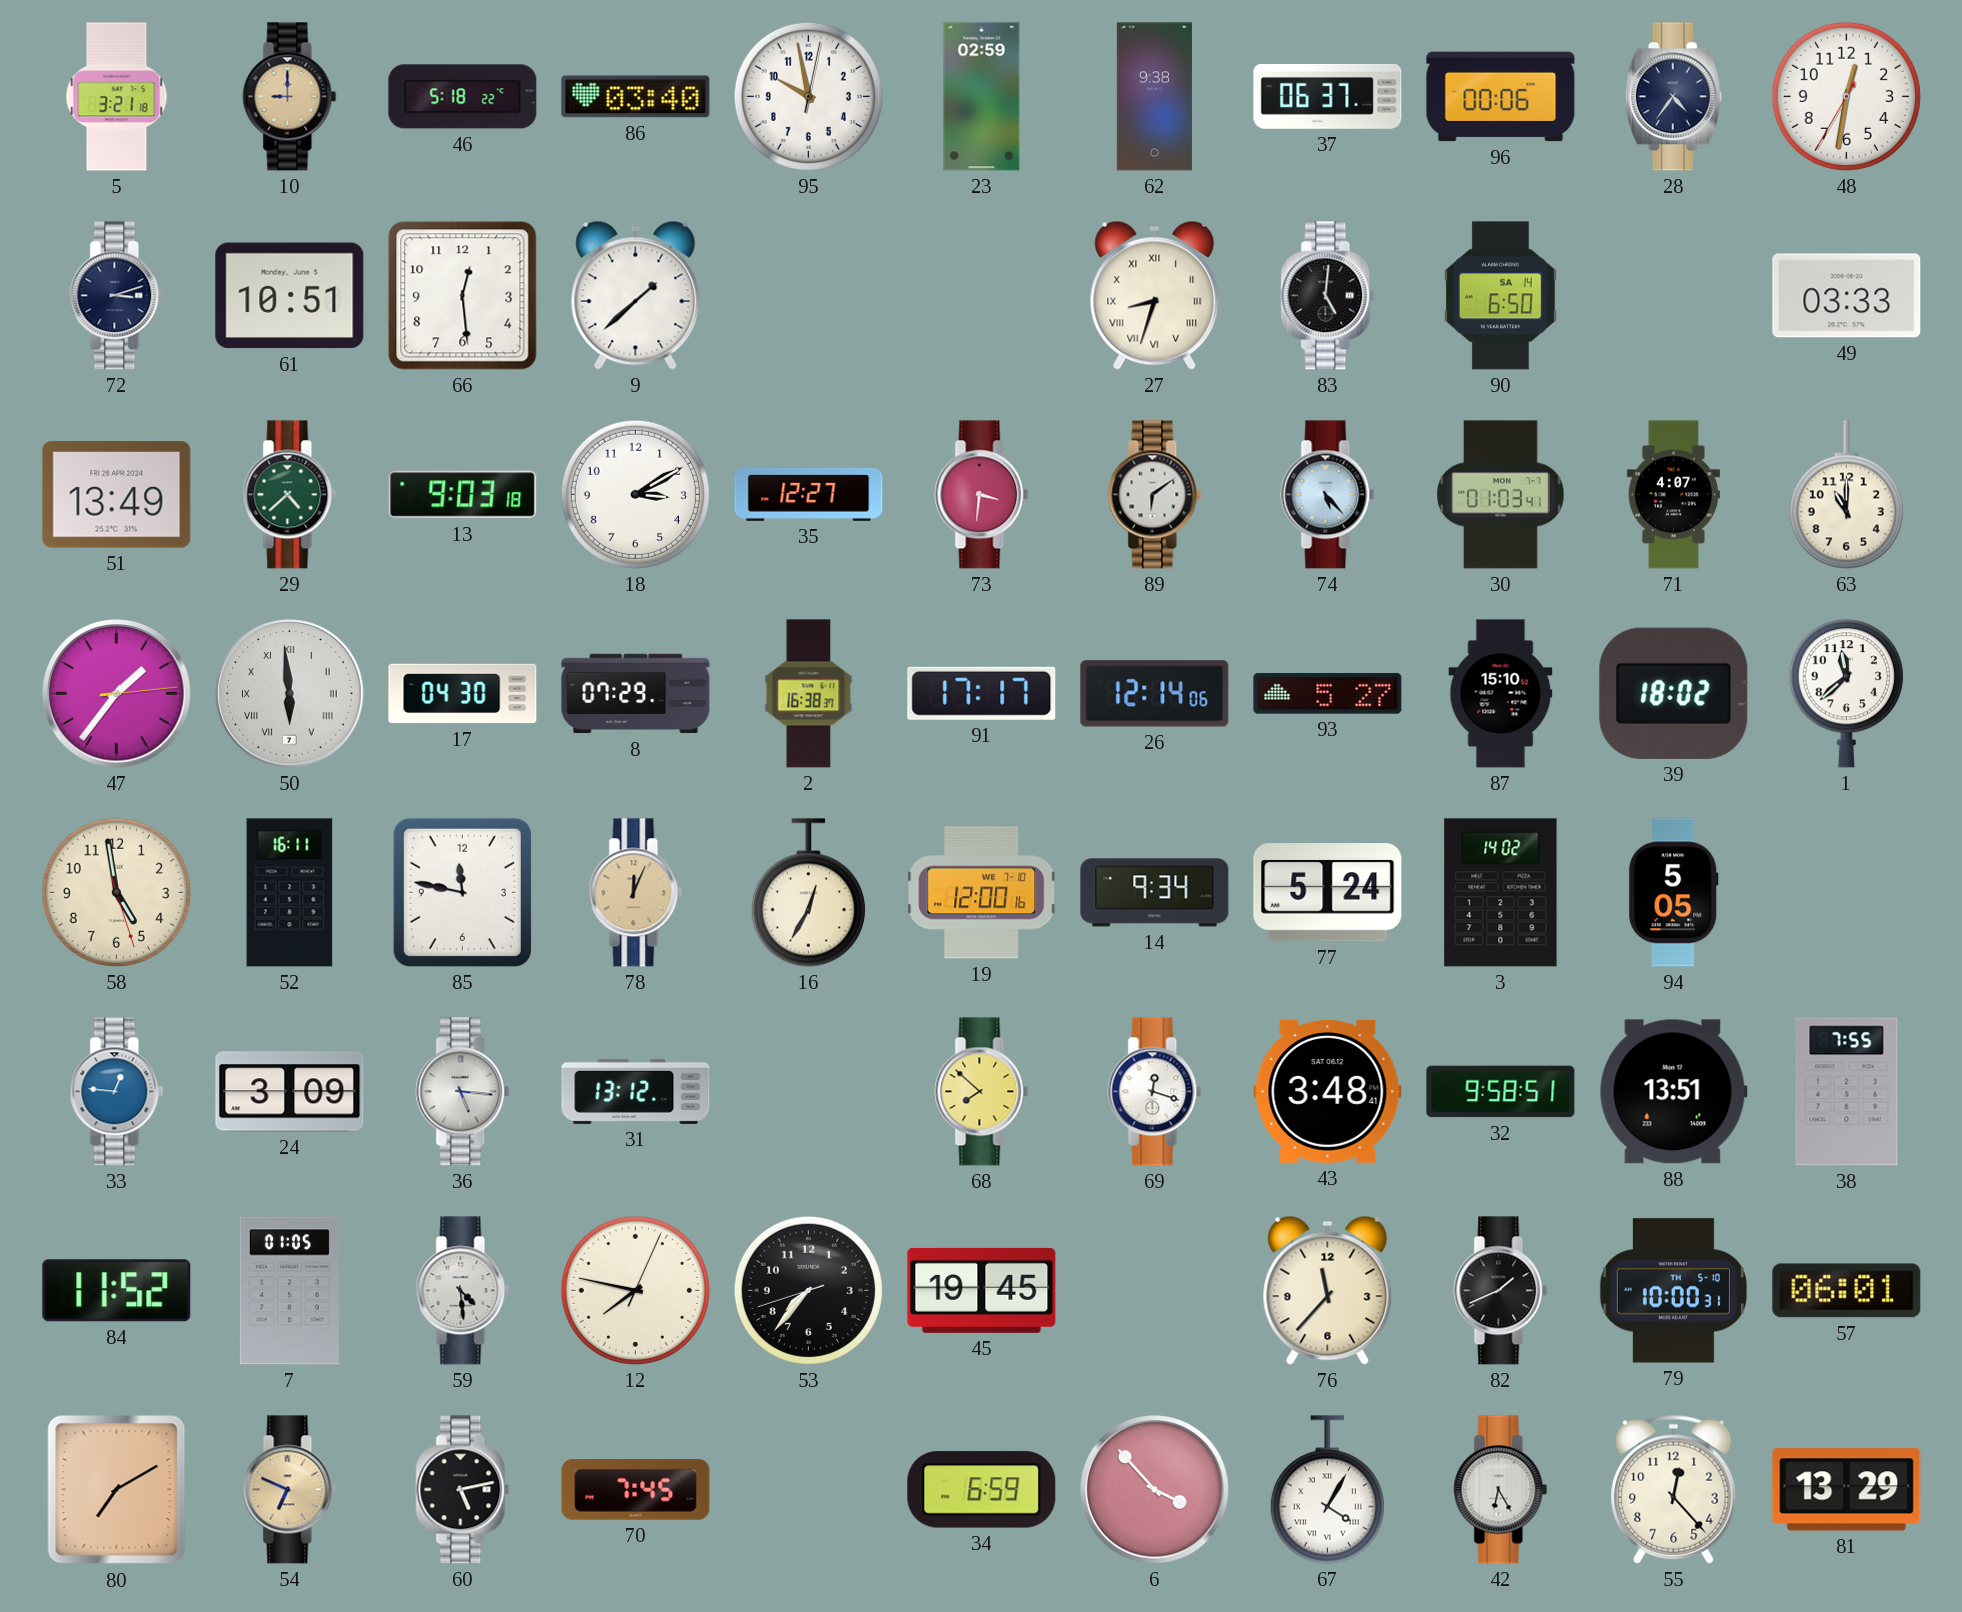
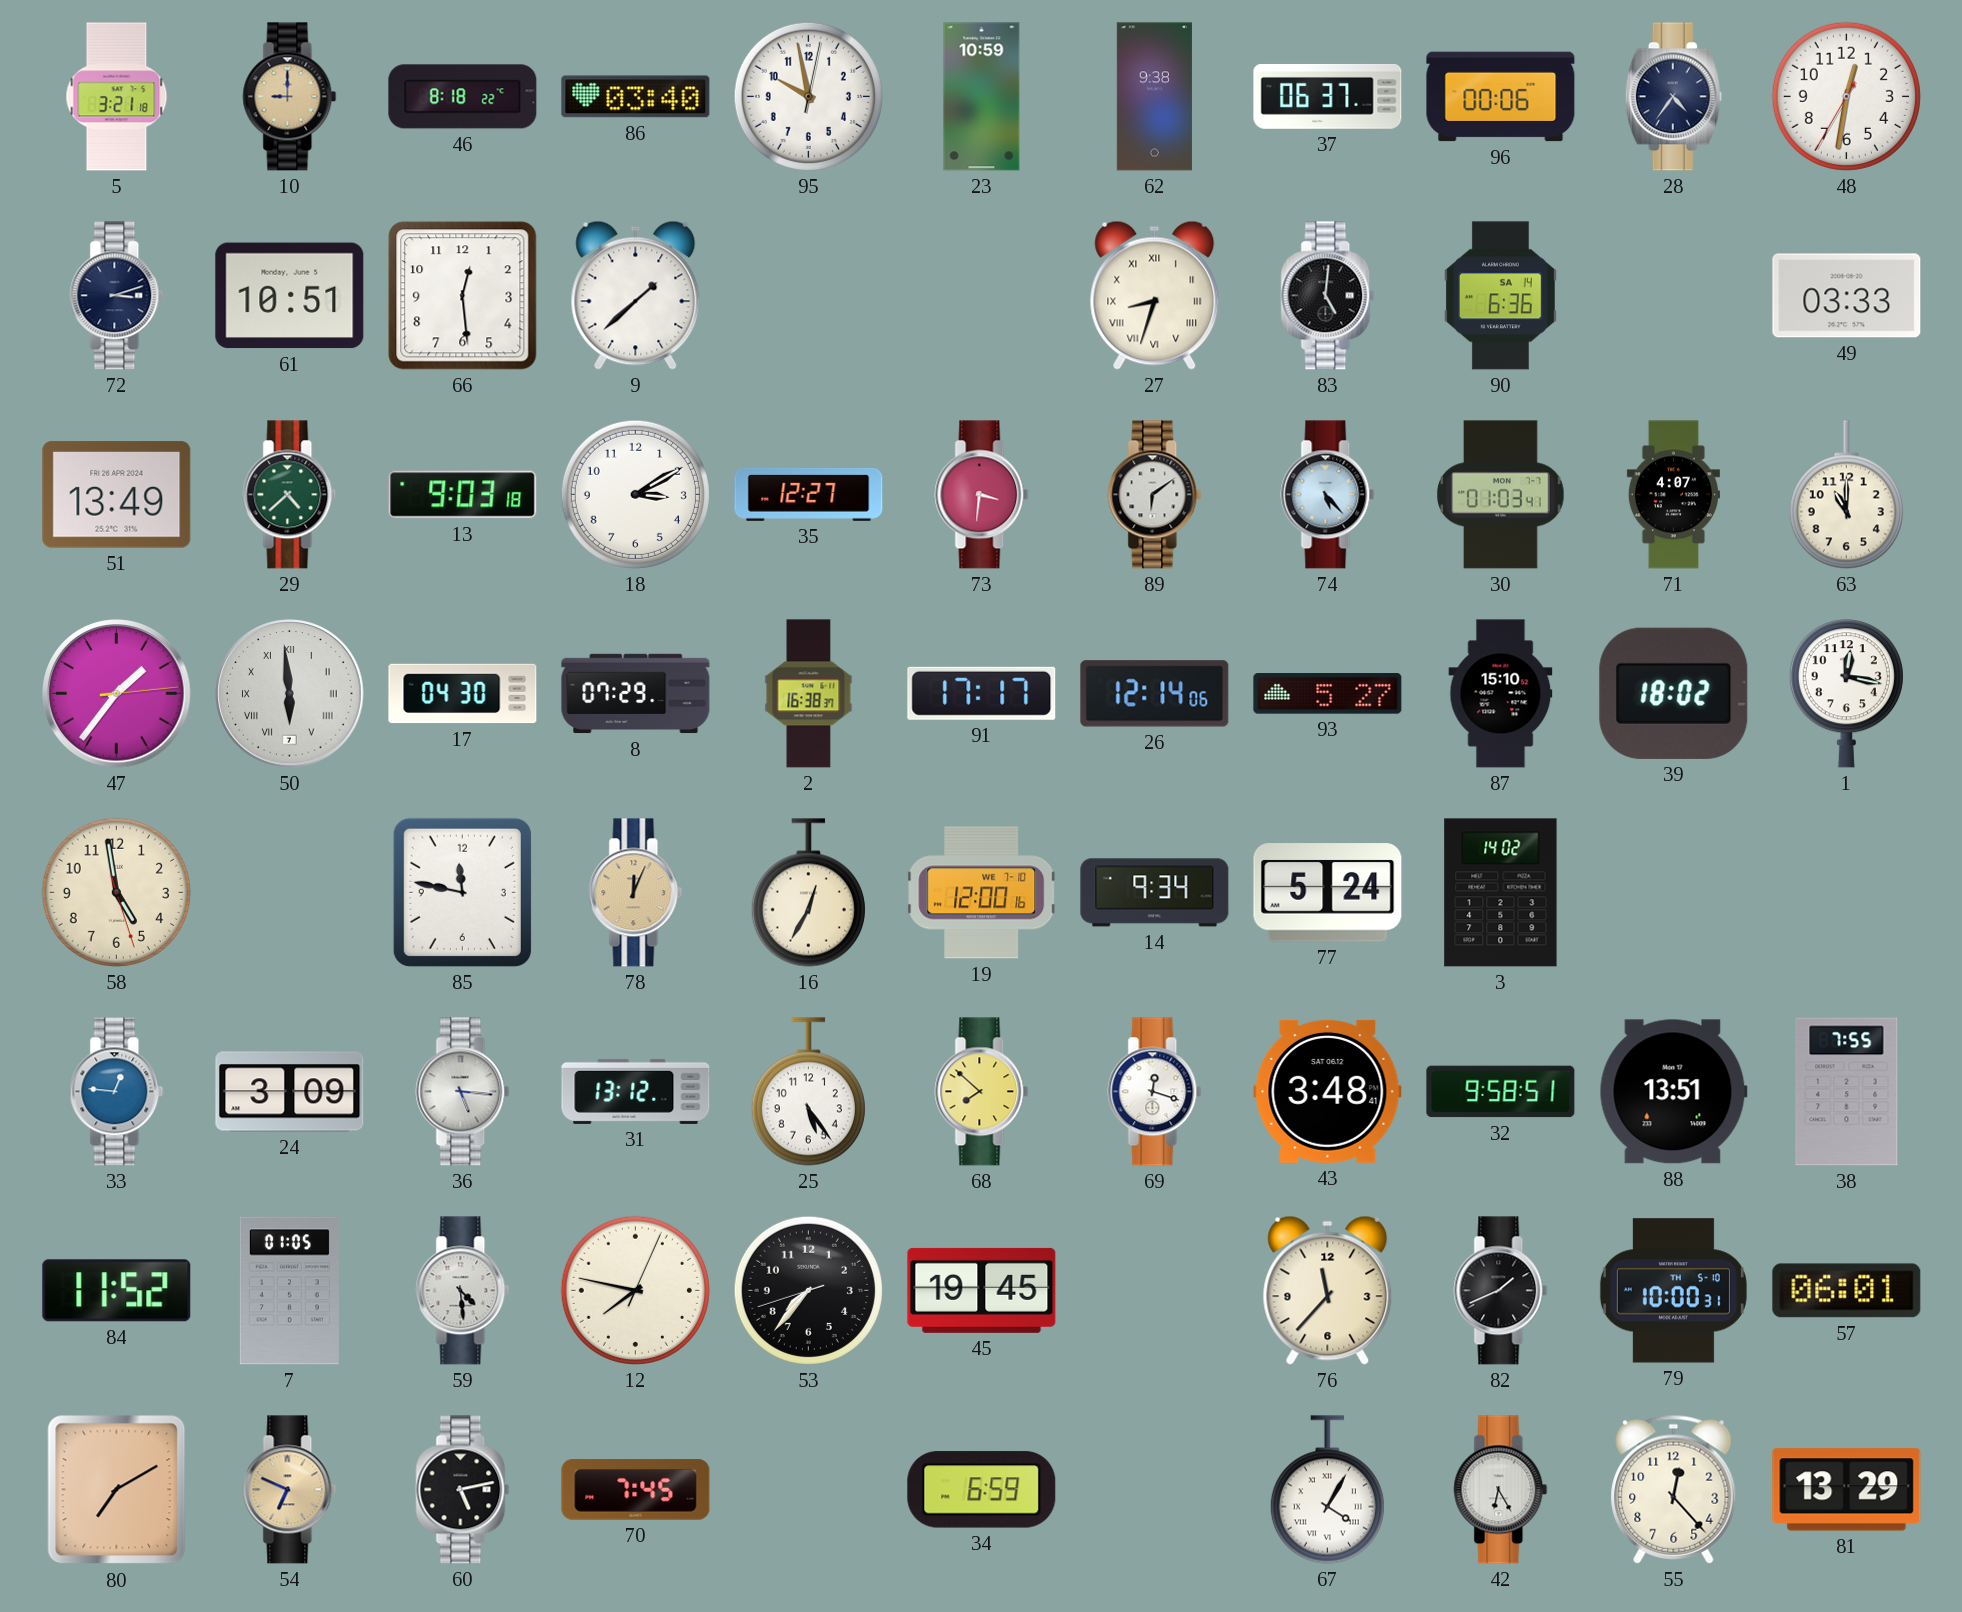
46: 5:18 -> 8:18
23: 02:59 -> 10:59
90: 6:50 -> 6:36
1: 11:38 -> 12:17
52: 16:11 -> none
94: 5:05 -> none
25: none -> 5:24
6: 3:53 -> none
